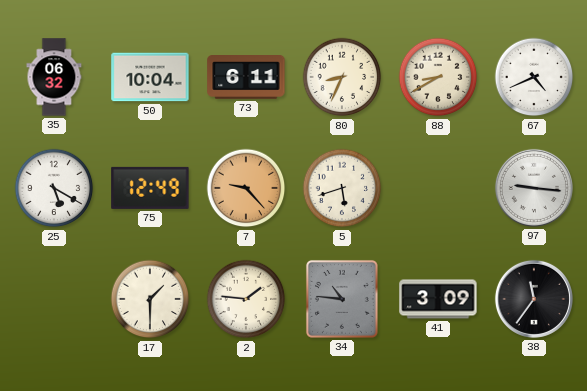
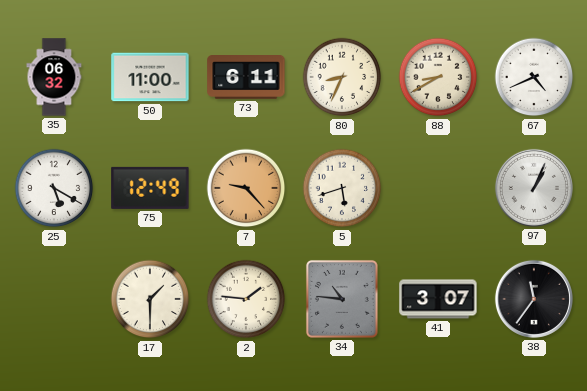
50: 10:04 -> 11:00
97: 9:16 -> 1:04
41: 3:09 -> 3:07
